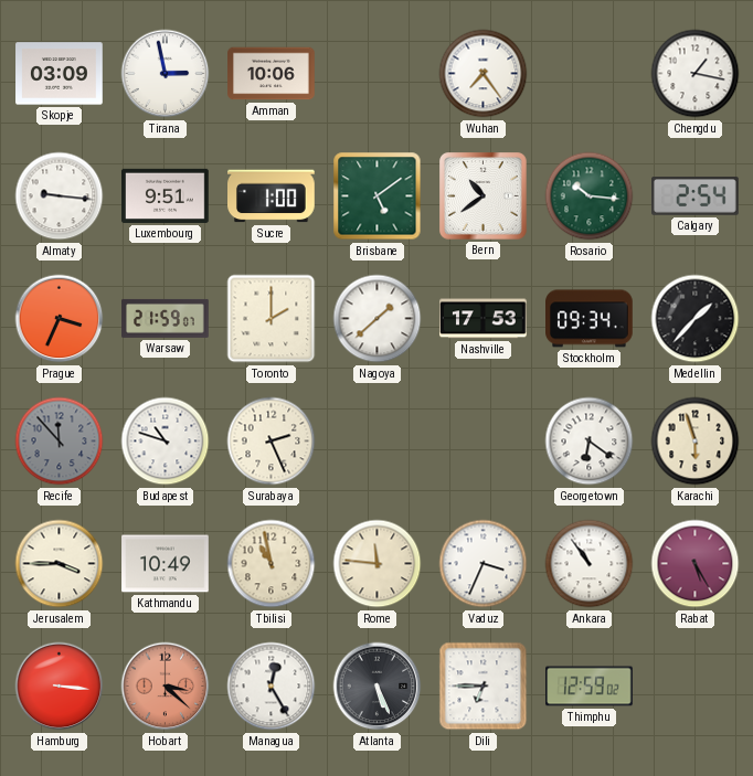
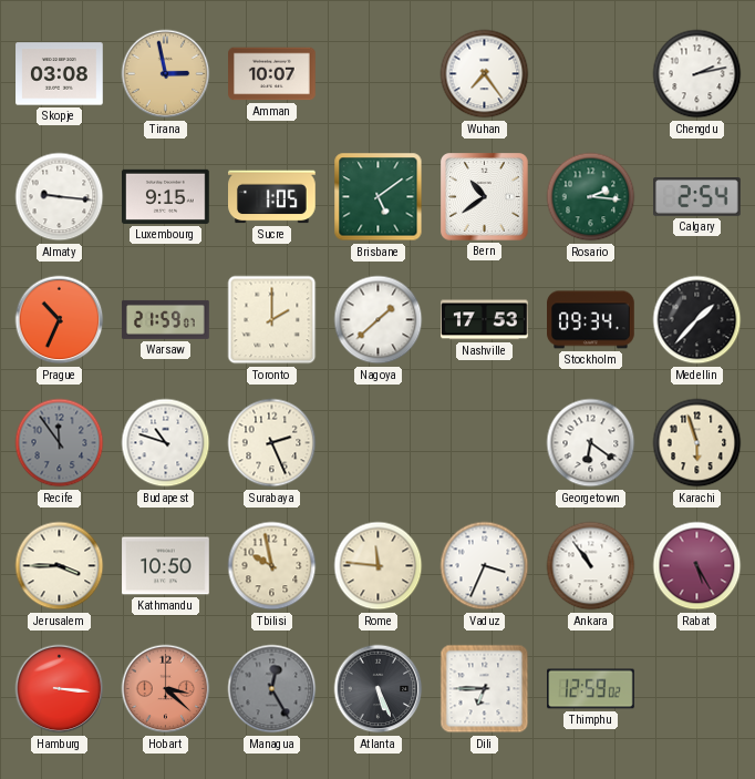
Skopje: 03:09 -> 03:08
Tirana dial: white -> champagne
Amman: 10:06 -> 10:07
Chengdu: 1:17 -> 2:13
Luxembourg: 9:51 -> 9:15
Sucre: 1:00 -> 1:05
Rosario: 10:16 -> 2:16
Prague: 3:34 -> 10:34
Recife: 11:53 -> 11:54
Kathmandu: 10:49 -> 10:50
Tbilisi: 10:58 -> 9:58
Managua dial: white -> grey
